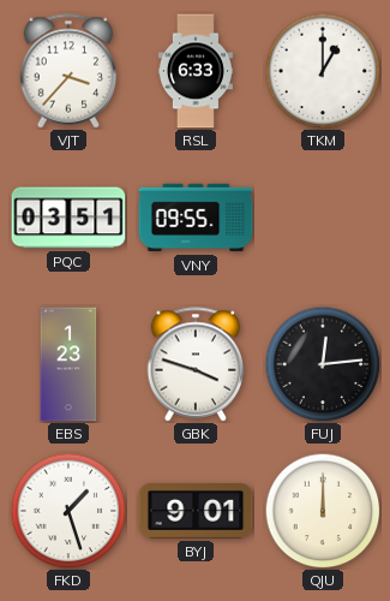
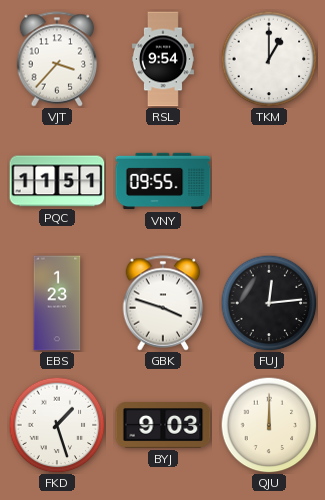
RSL: 6:33 -> 9:54
PQC: 03:51 -> 11:51
BYJ: 9:01 -> 9:03
